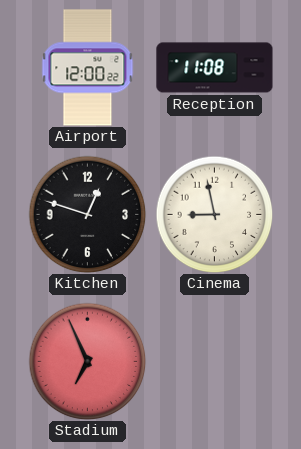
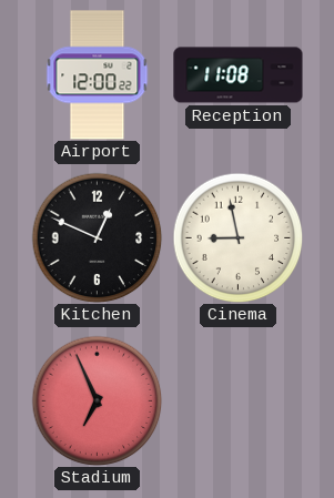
Kitchen: 12:48 -> 12:49
